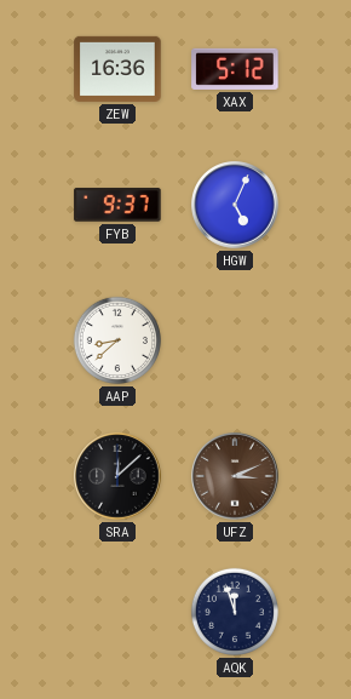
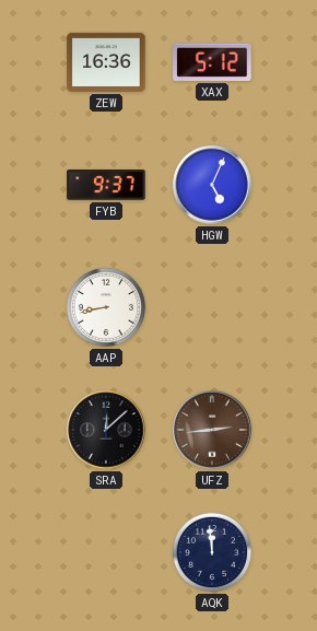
AAP: 8:38 -> 8:43
UFZ: 3:11 -> 2:44
AQK: 11:57 -> 11:59
